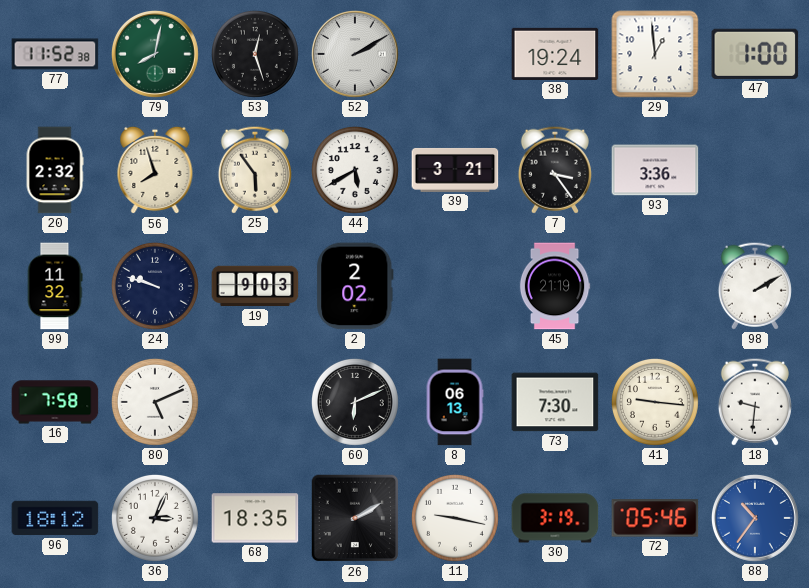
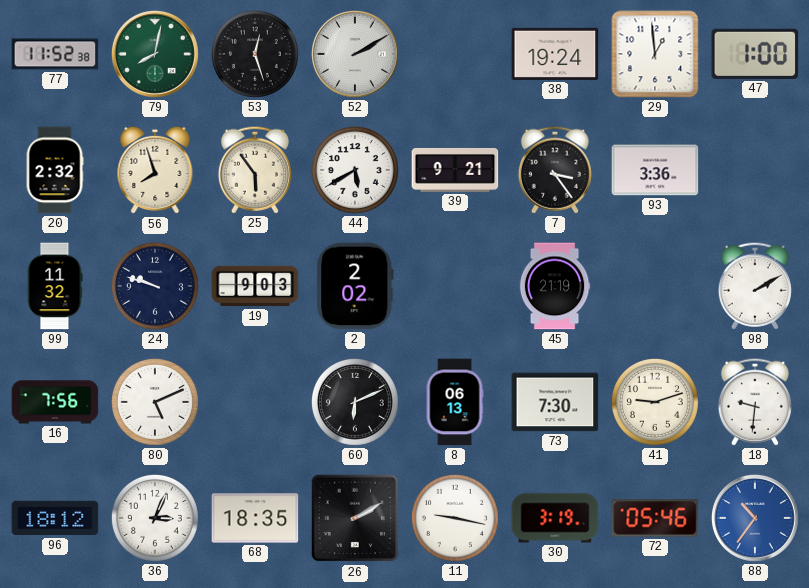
39: 3:21 -> 9:21
16: 7:58 -> 7:56
41: 9:16 -> 9:12
